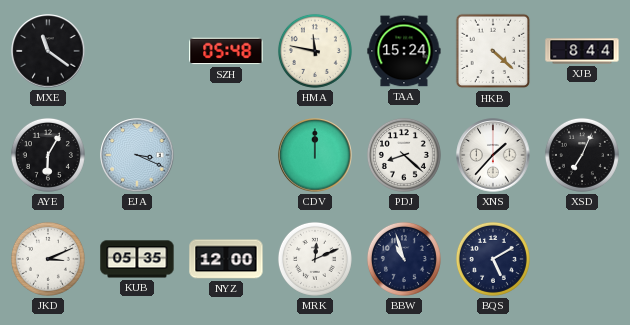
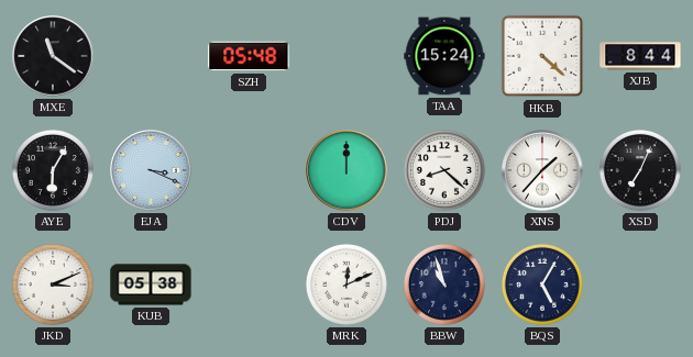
HMA: 11:47 -> none
KUB: 05:35 -> 05:38
NYZ: 12:00 -> none
BQS: 5:10 -> 5:05
